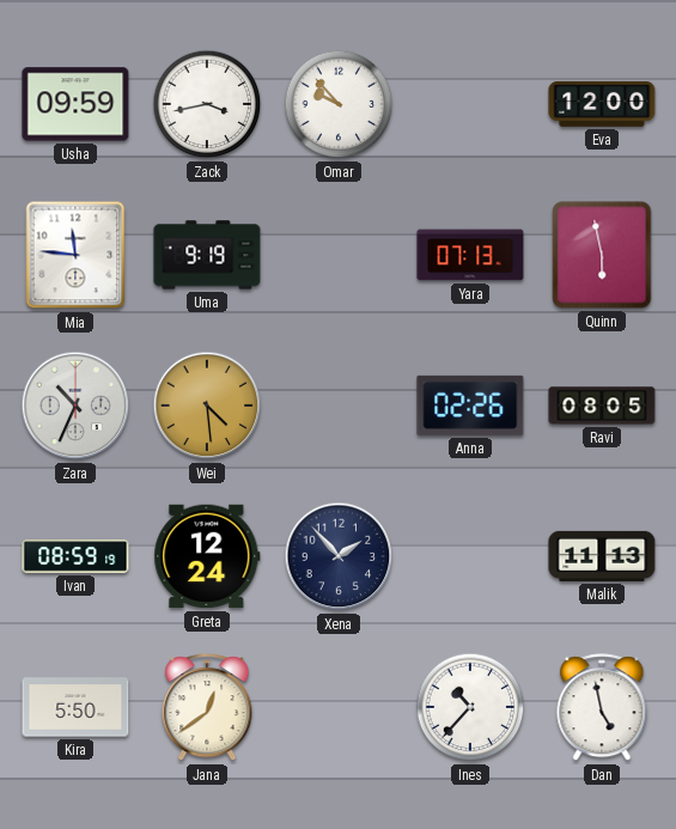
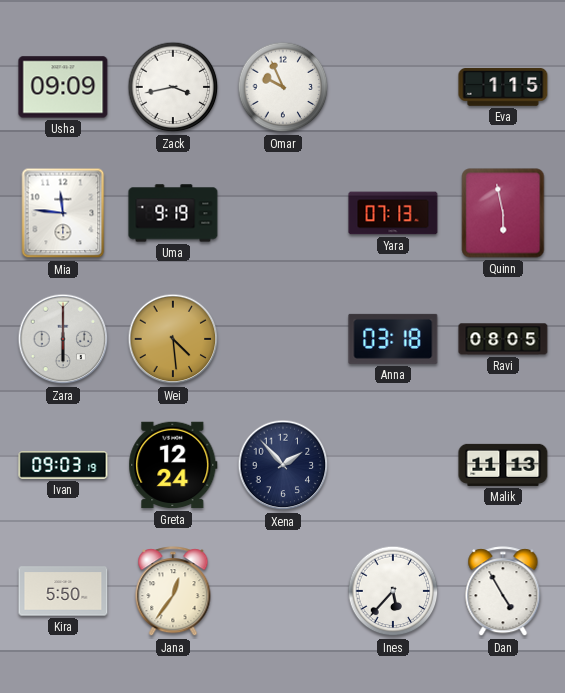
Usha: 09:59 -> 09:09
Omar: 9:53 -> 9:56
Eva: 12:00 -> 1:15
Zara: 10:34 -> 6:00
Anna: 02:26 -> 03:18
Ivan: 08:59 -> 09:03
Jana: 12:39 -> 12:36
Ines: 10:37 -> 5:37
Dan: 4:58 -> 4:55
